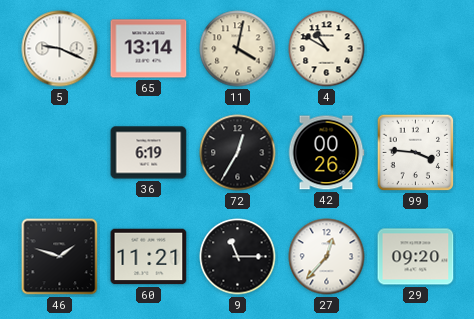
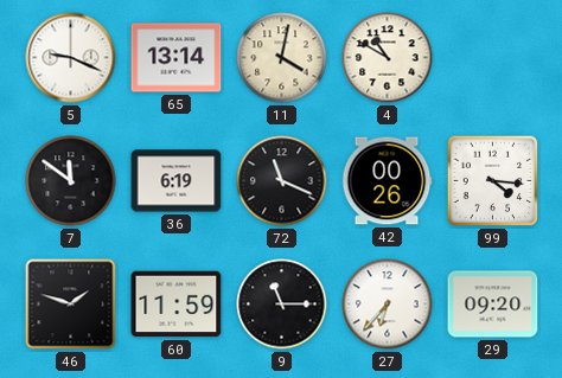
7: none -> 11:51
72: 12:35 -> 11:19
99: 3:46 -> 4:16
60: 11:21 -> 11:59
27: 12:37 -> 6:37
